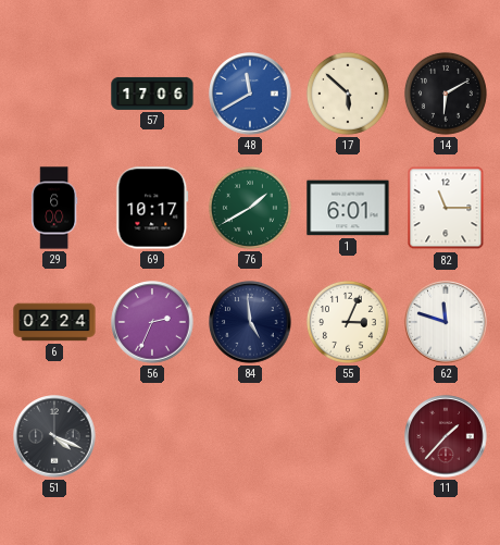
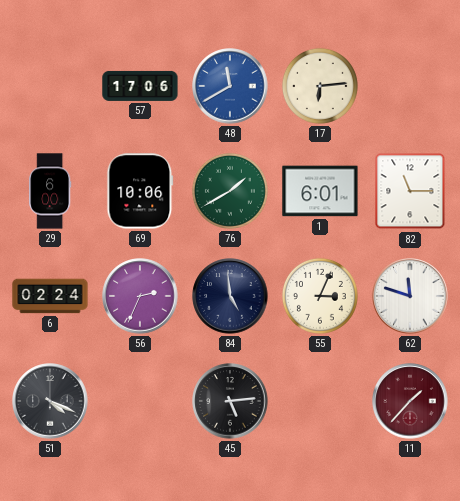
17: 5:52 -> 6:14
14: 6:10 -> none
69: 10:17 -> 10:06
45: none -> 5:14
